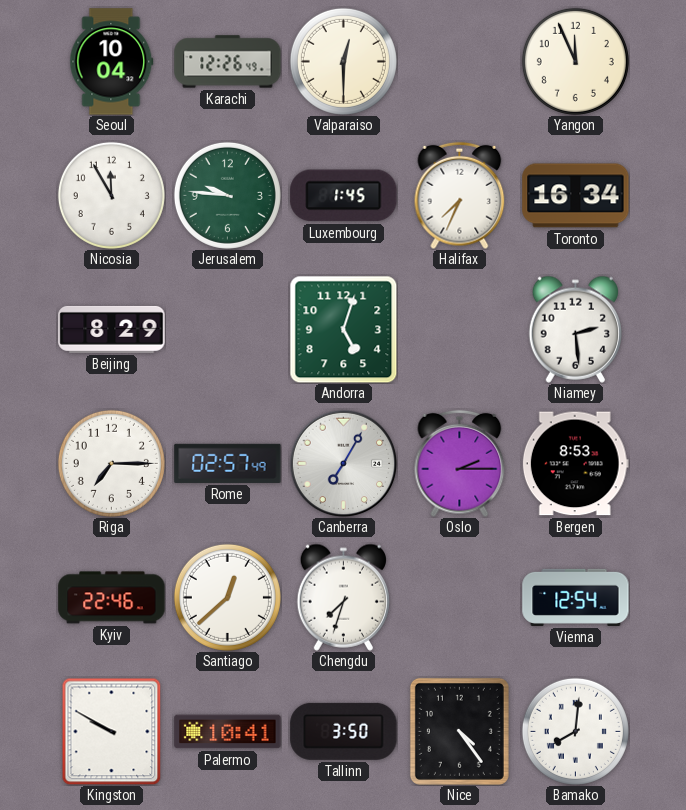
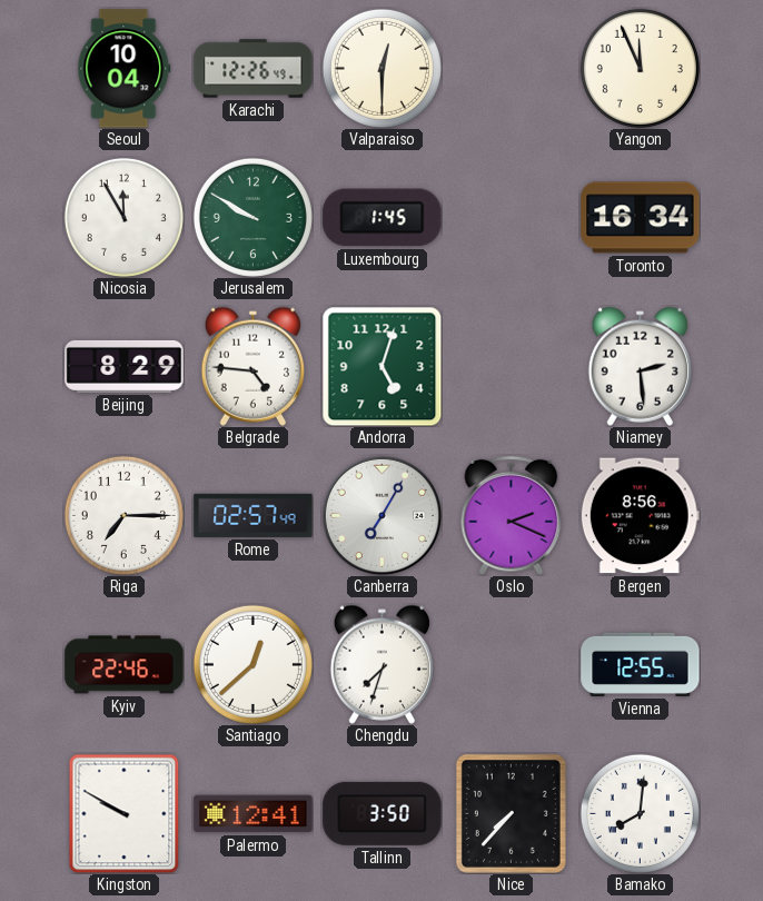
Jerusalem: 9:46 -> 9:50
Halifax: 7:34 -> none
Belgrade: none -> 4:46
Oslo: 2:15 -> 2:19
Bergen: 8:53 -> 8:56
Vienna: 12:54 -> 12:55
Palermo: 10:41 -> 12:41
Nice: 4:24 -> 7:37
